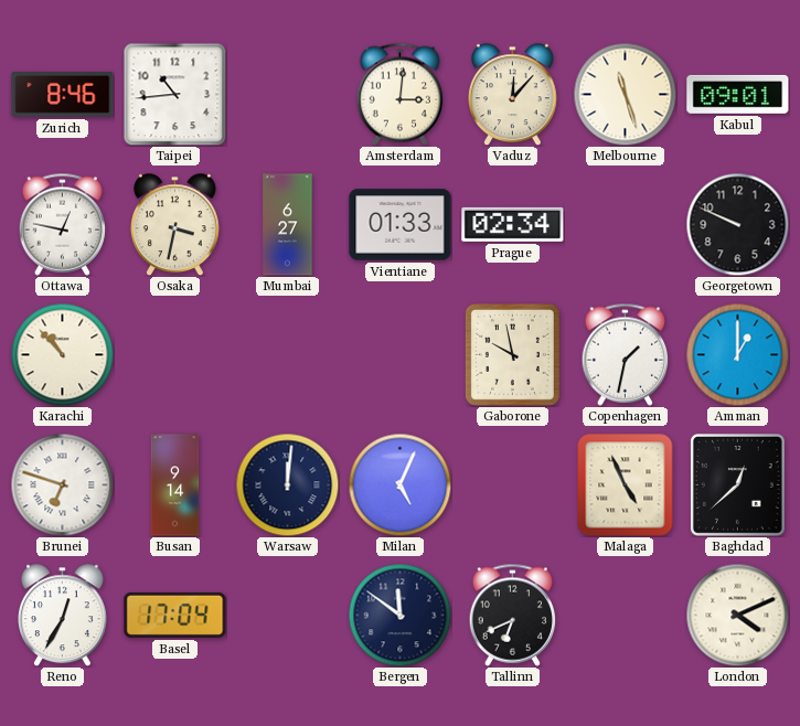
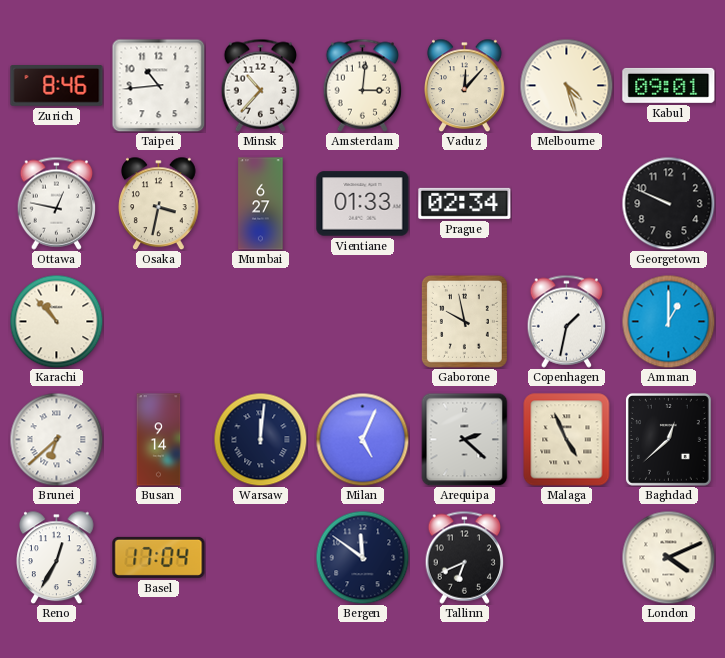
Minsk: none -> 10:37
Melbourne: 11:27 -> 4:27
Brunei: 6:48 -> 6:38
Arequipa: none -> 2:22
